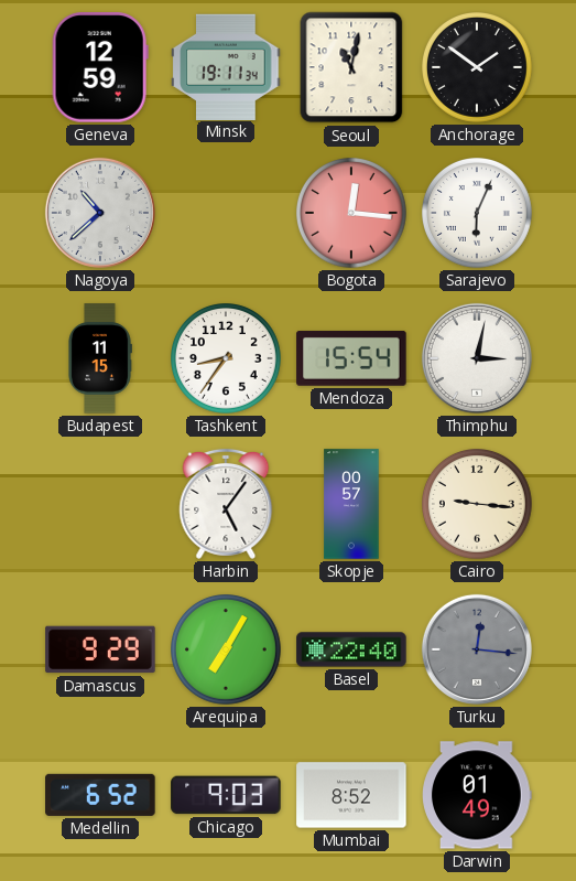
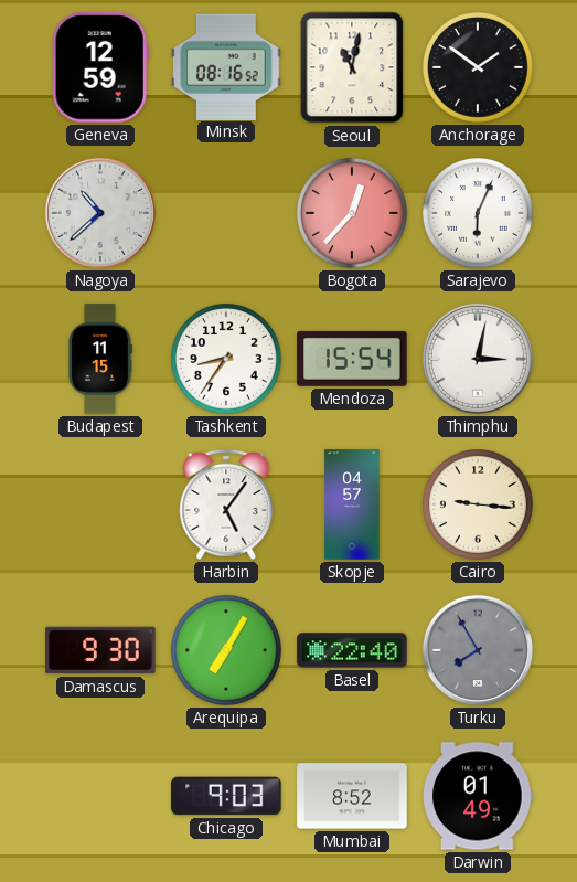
Minsk: 19:11 -> 08:16
Bogota: 12:16 -> 12:37
Skopje: 00:57 -> 04:57
Damascus: 9:29 -> 9:30
Turku: 12:16 -> 7:55
Medellin: 6:52 -> none
